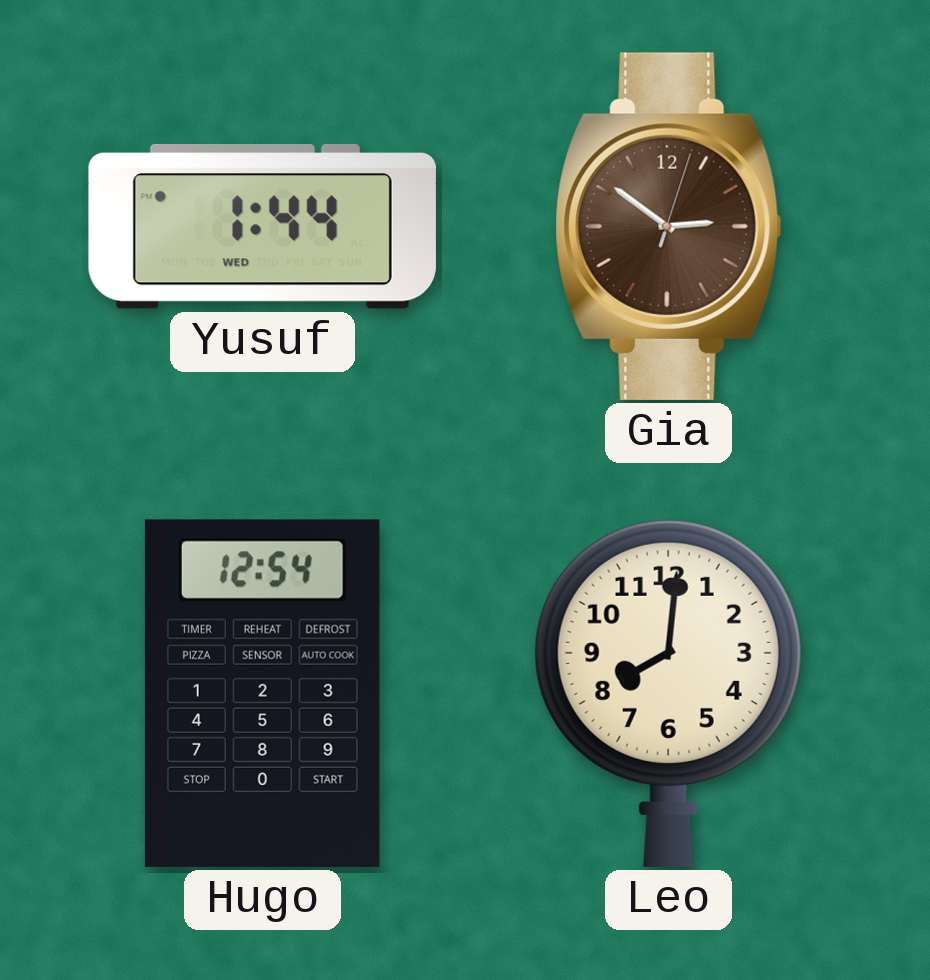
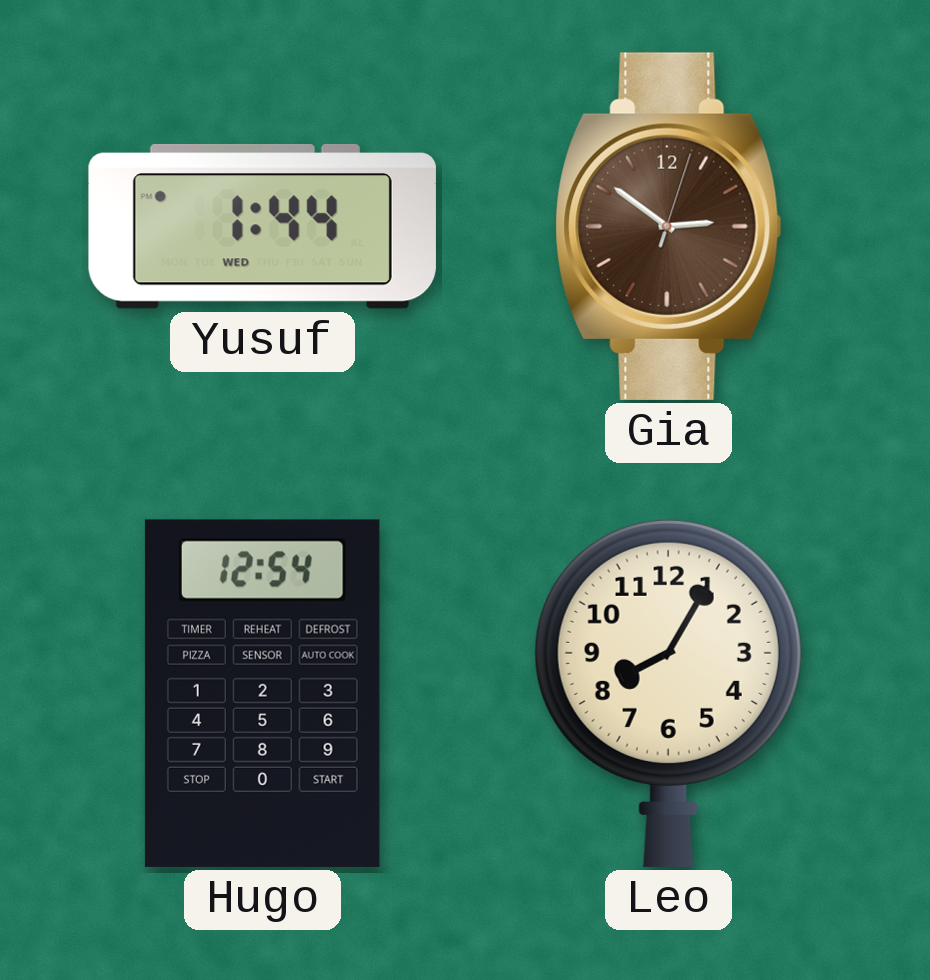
Leo: 8:01 -> 8:05
